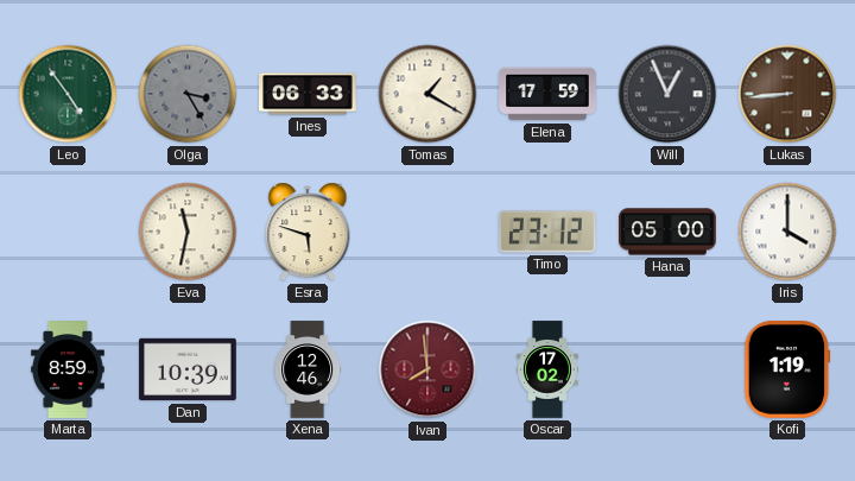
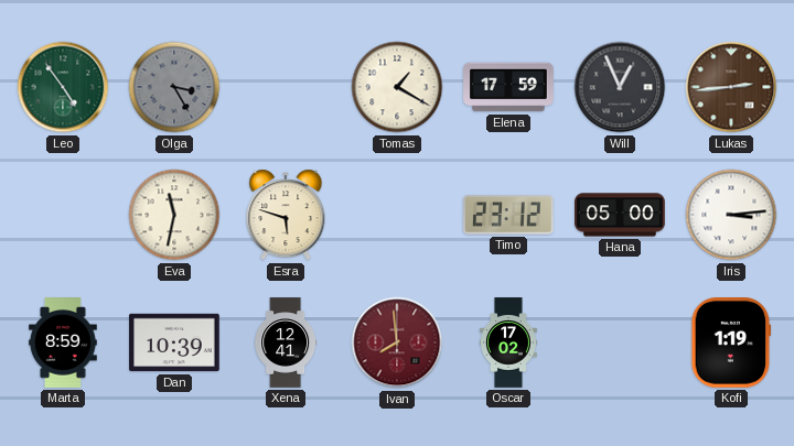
Ines: 06:33 -> none
Lukas: 8:44 -> 2:44
Iris: 4:00 -> 3:14
Xena: 12:46 -> 12:41
